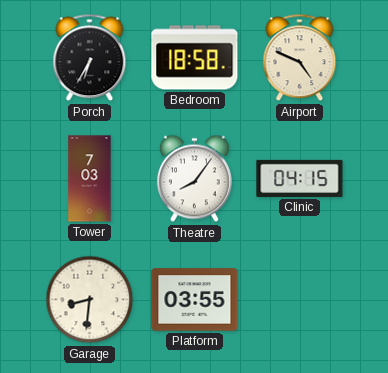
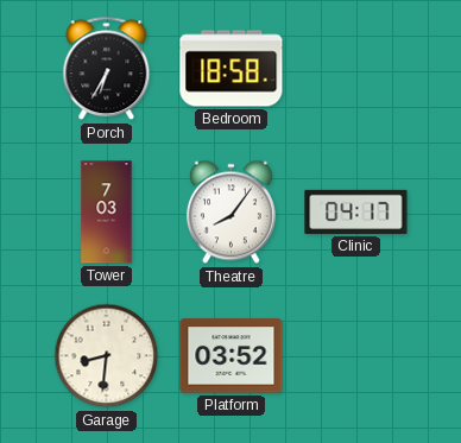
Airport: 4:49 -> none
Clinic: 04:15 -> 04:17
Platform: 03:55 -> 03:52
